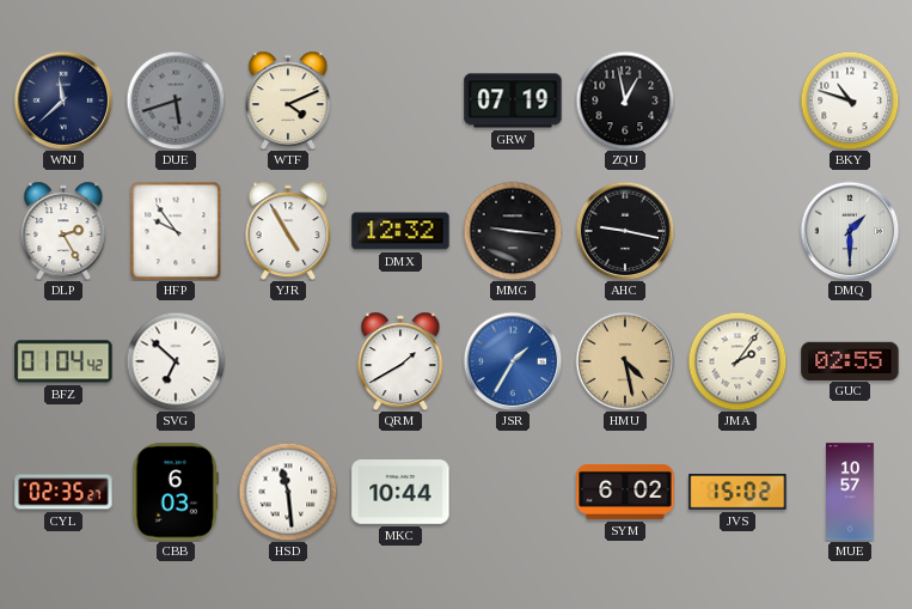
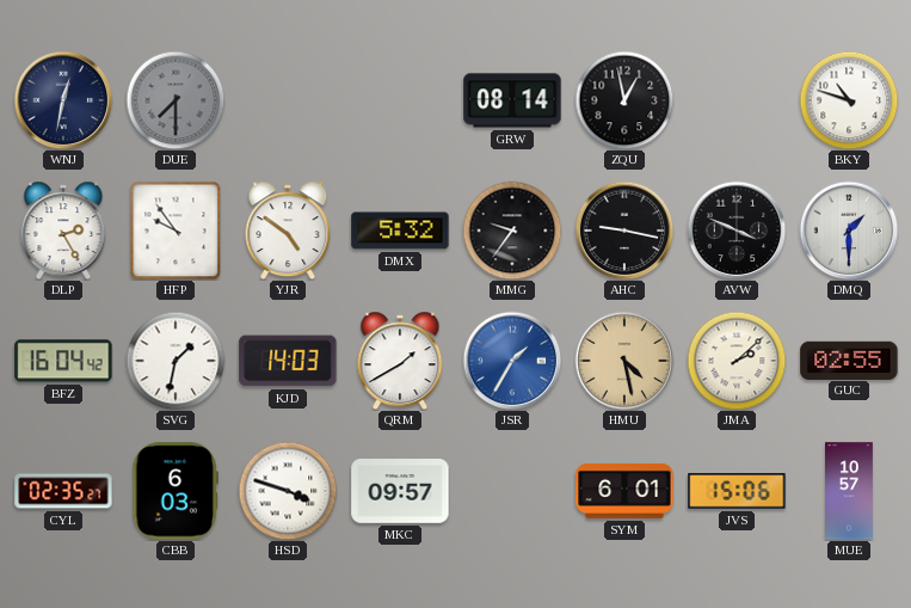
WNJ: 11:38 -> 12:32
DUE: 5:42 -> 7:30
WTF: 4:11 -> none
GRW: 07:19 -> 08:14
YJR: 4:55 -> 4:51
DMX: 12:32 -> 5:32
MMG: 9:16 -> 9:36
AVW: none -> 3:49
BFZ: 01:04 -> 16:04
SVG: 6:52 -> 1:32
KJD: none -> 14:03
JMA: 2:06 -> 2:08
HSD: 11:29 -> 3:48
MKC: 10:44 -> 09:57
SYM: 6:02 -> 6:01
JVS: 15:02 -> 15:06
